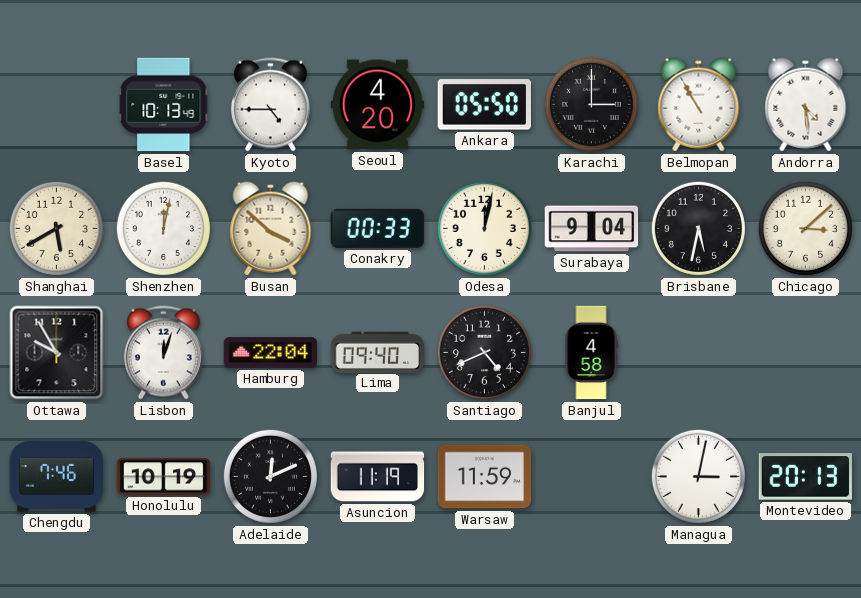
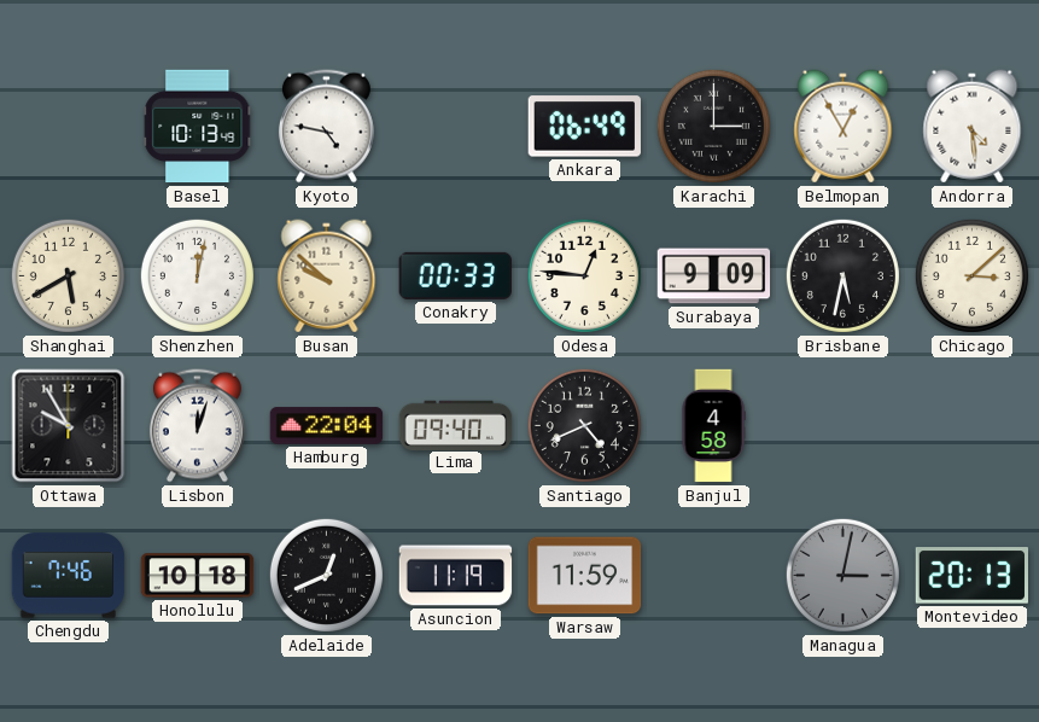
Kyoto: 4:45 -> 4:47
Seoul: 4:20 -> none
Ankara: 05:50 -> 06:49
Belmopan: 10:55 -> 12:55
Busan: 3:52 -> 9:52
Odesa: 12:02 -> 12:46
Surabaya: 9:04 -> 9:09
Honolulu: 10:19 -> 10:18
Adelaide: 12:11 -> 12:41
Managua dial: white -> grey
